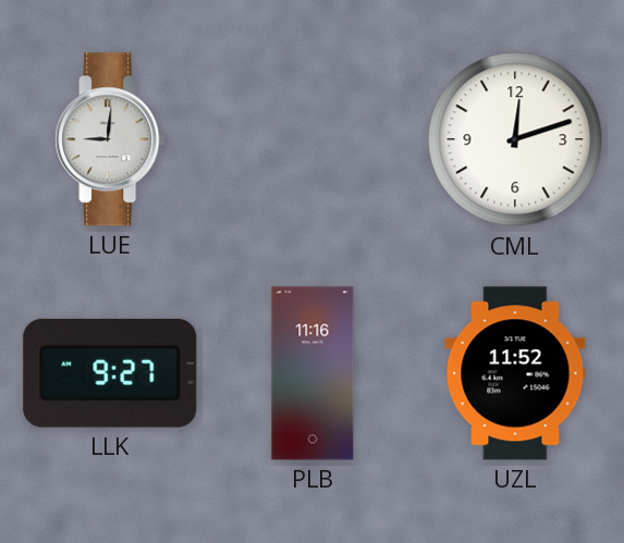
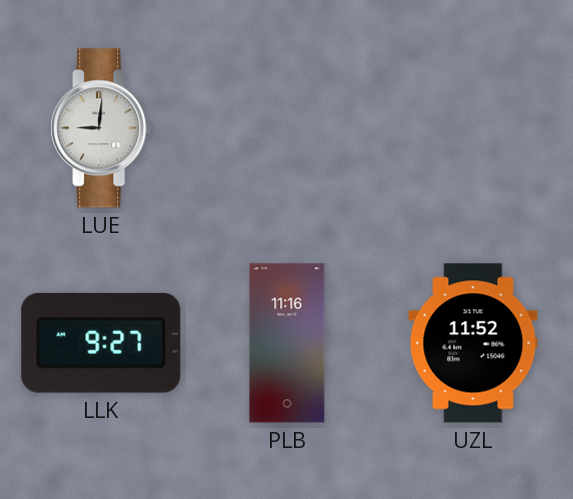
CML: 12:12 -> none
